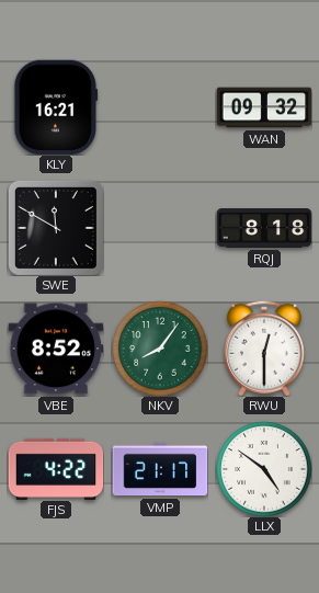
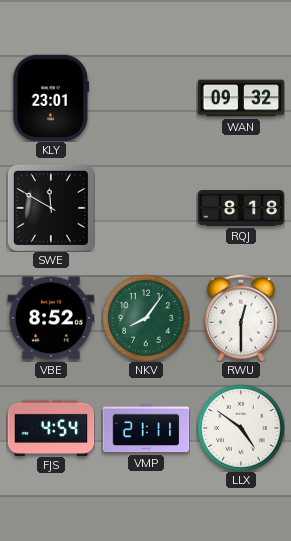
KLY: 16:21 -> 23:01
FJS: 4:22 -> 4:54
VMP: 21:17 -> 21:11
